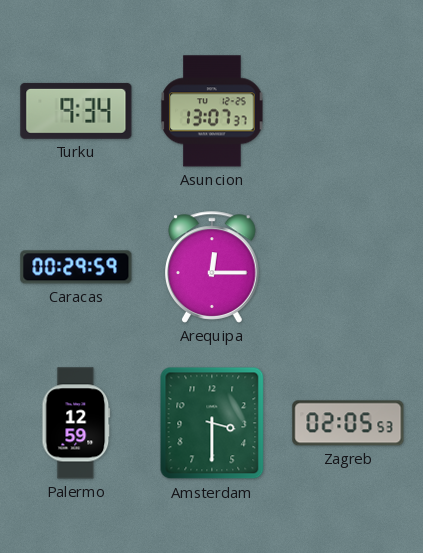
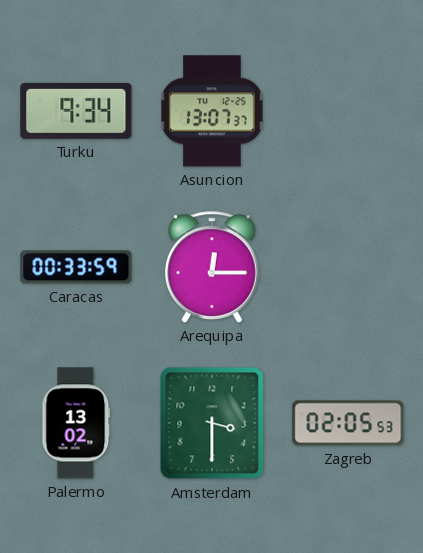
Caracas: 00:29 -> 00:33
Palermo: 12:59 -> 13:02
